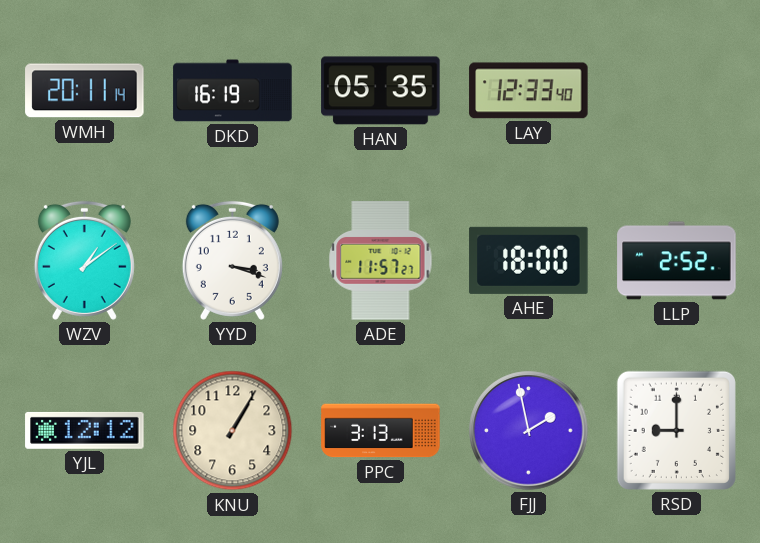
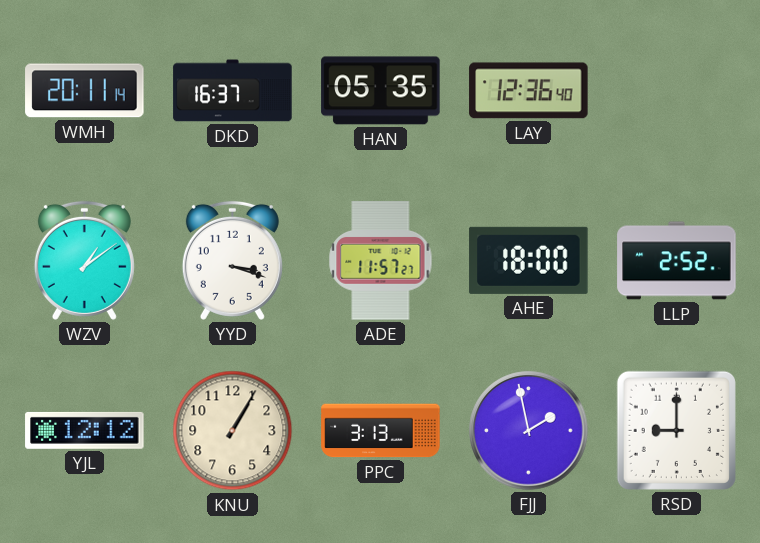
DKD: 16:19 -> 16:37
LAY: 12:33 -> 12:36
